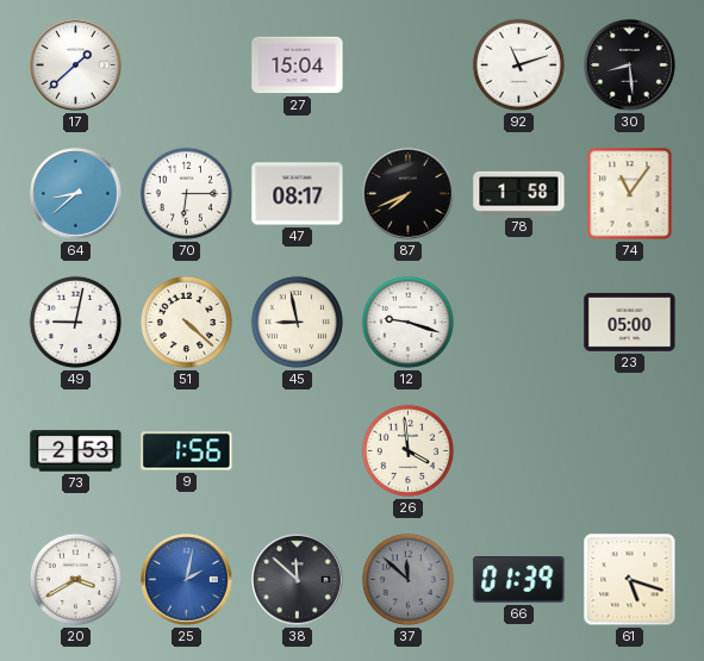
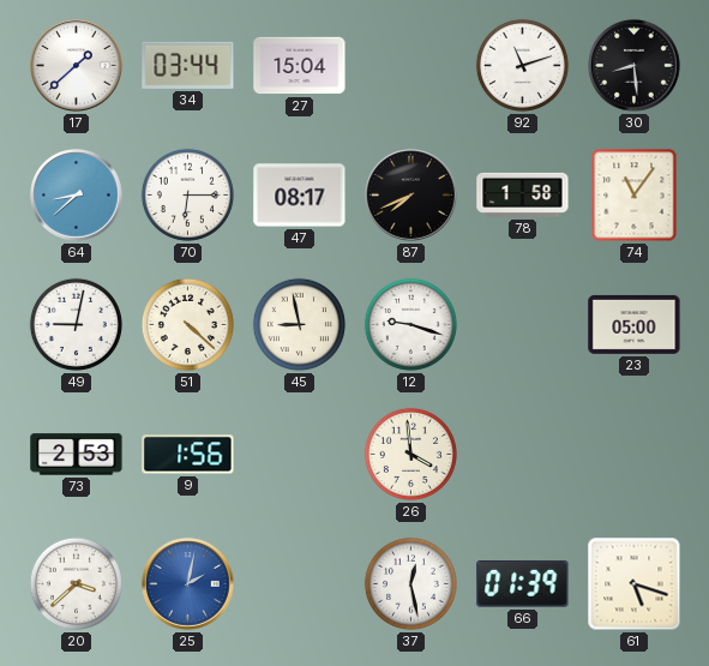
34: none -> 03:44
20: 3:40 -> 3:38
38: 11:52 -> none
37: 11:52 -> 12:28
37 dial: grey -> white
